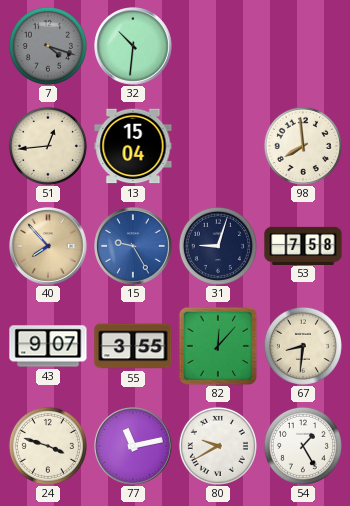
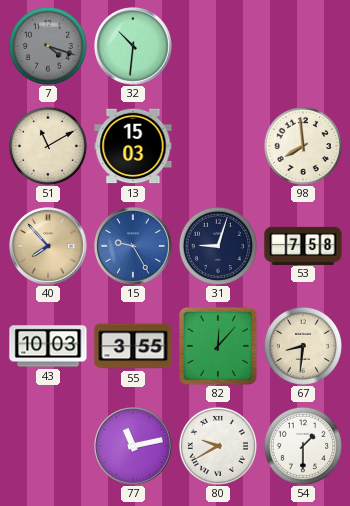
51: 12:44 -> 11:10
13: 15:04 -> 15:03
43: 9:07 -> 10:03
24: 3:48 -> none
54: 1:25 -> 1:30
